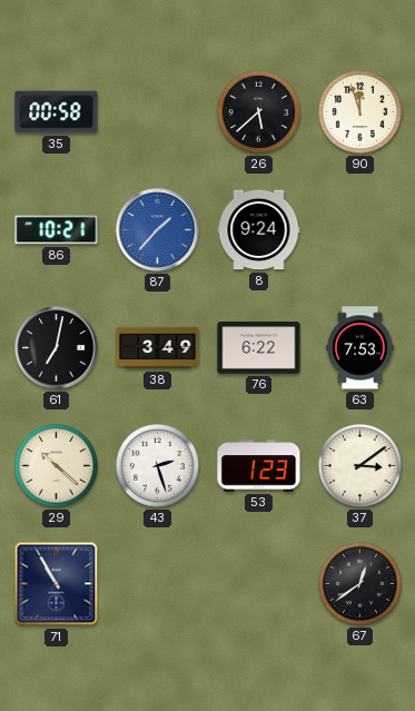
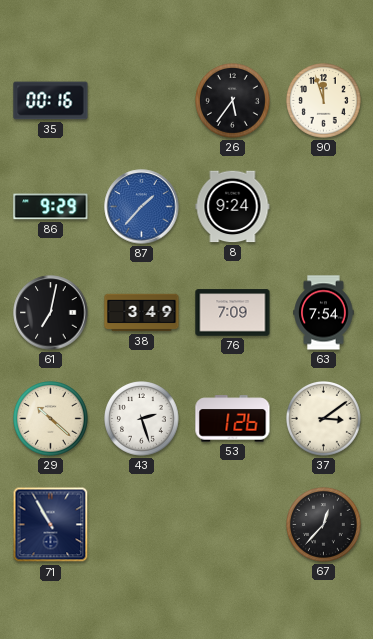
35: 00:58 -> 00:16
26: 5:38 -> 5:36
86: 10:21 -> 9:29
76: 6:22 -> 7:09
63: 7:53 -> 7:54
53: 1:23 -> 1:26
67: 12:39 -> 12:37
